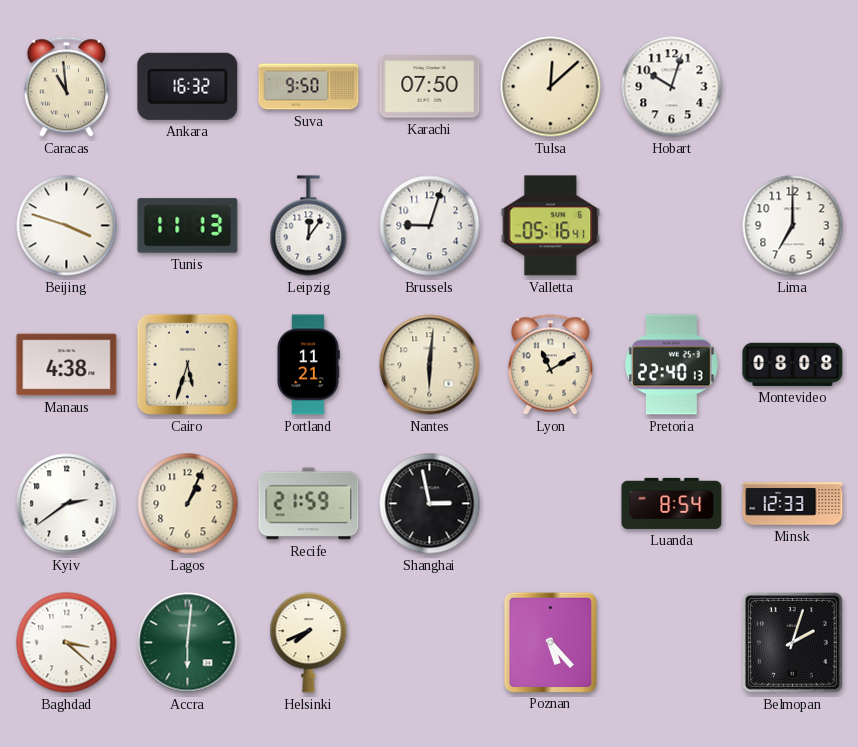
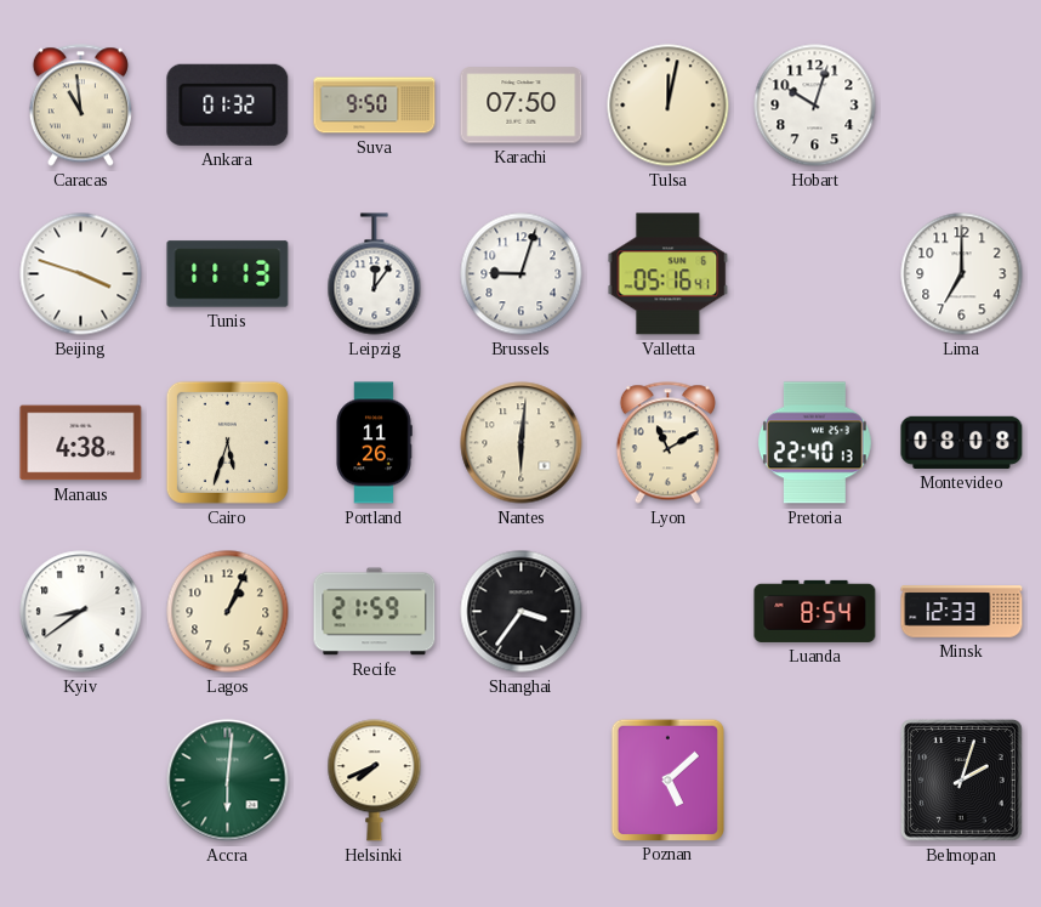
Ankara: 16:32 -> 01:32
Tulsa: 12:08 -> 12:02
Portland: 11:21 -> 11:26
Kyiv: 2:39 -> 8:39
Shanghai: 2:58 -> 3:36
Baghdad: 3:22 -> none
Poznan: 5:23 -> 5:08
